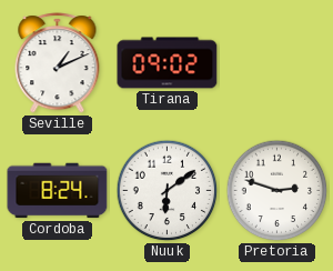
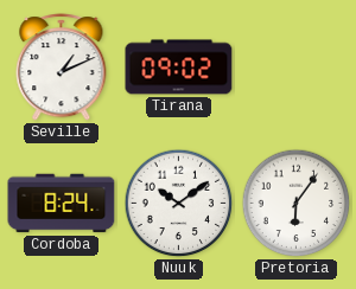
Nuuk: 6:09 -> 10:09
Pretoria: 2:48 -> 6:06
